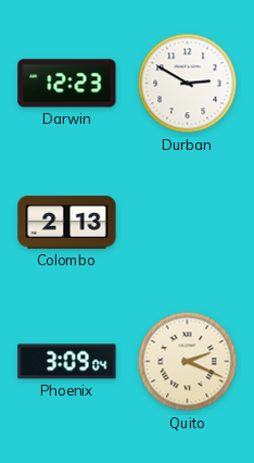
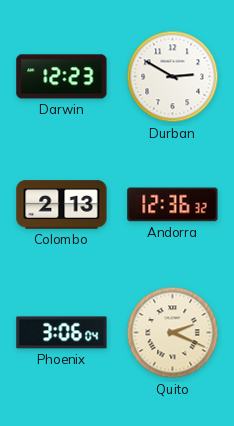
Andorra: none -> 12:36
Phoenix: 3:09 -> 3:06
